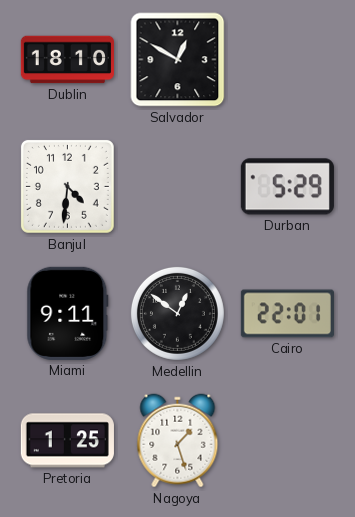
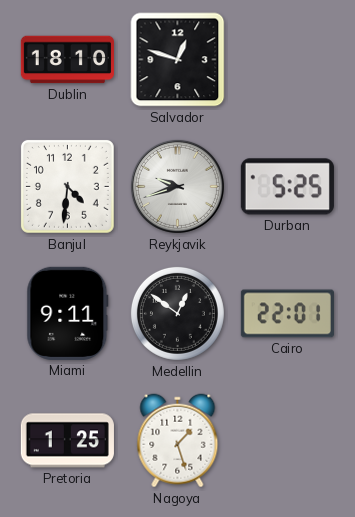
Salvador: 12:50 -> 12:48
Reykjavik: none -> 9:42
Durban: 5:29 -> 5:25
